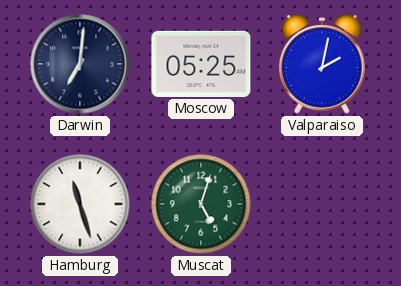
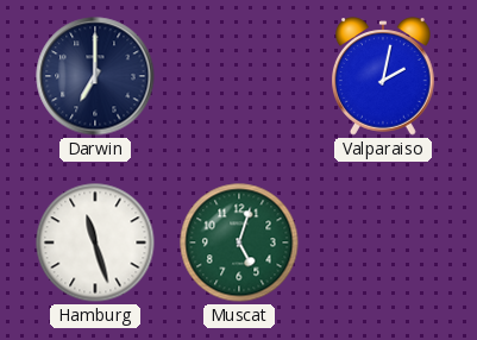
Darwin: 7:01 -> 7:00
Moscow: 05:25 -> none
